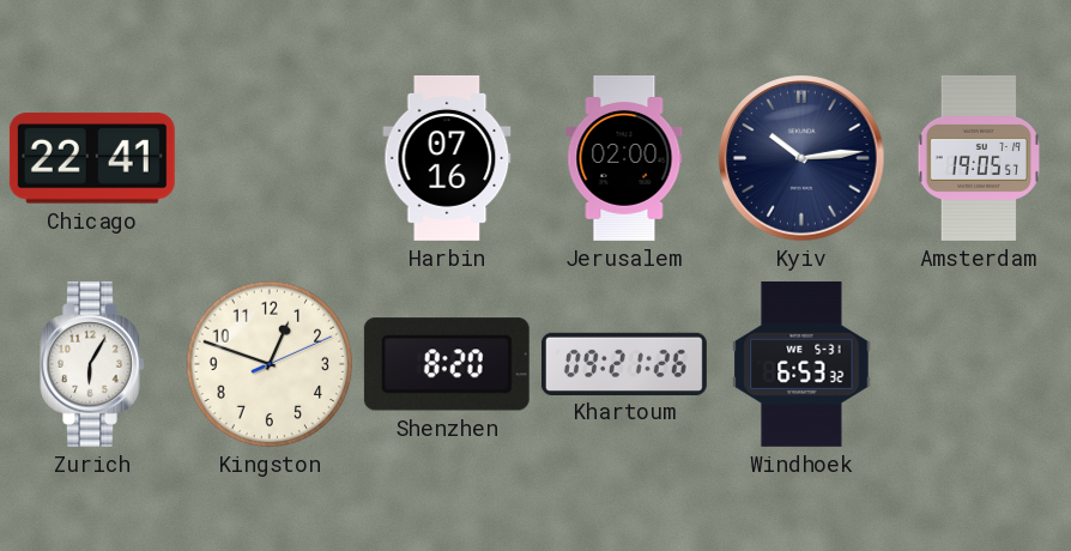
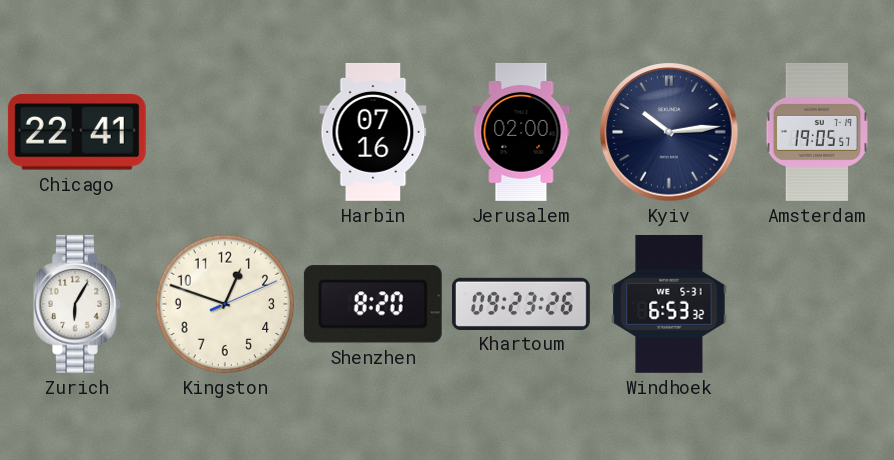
Khartoum: 09:21 -> 09:23
